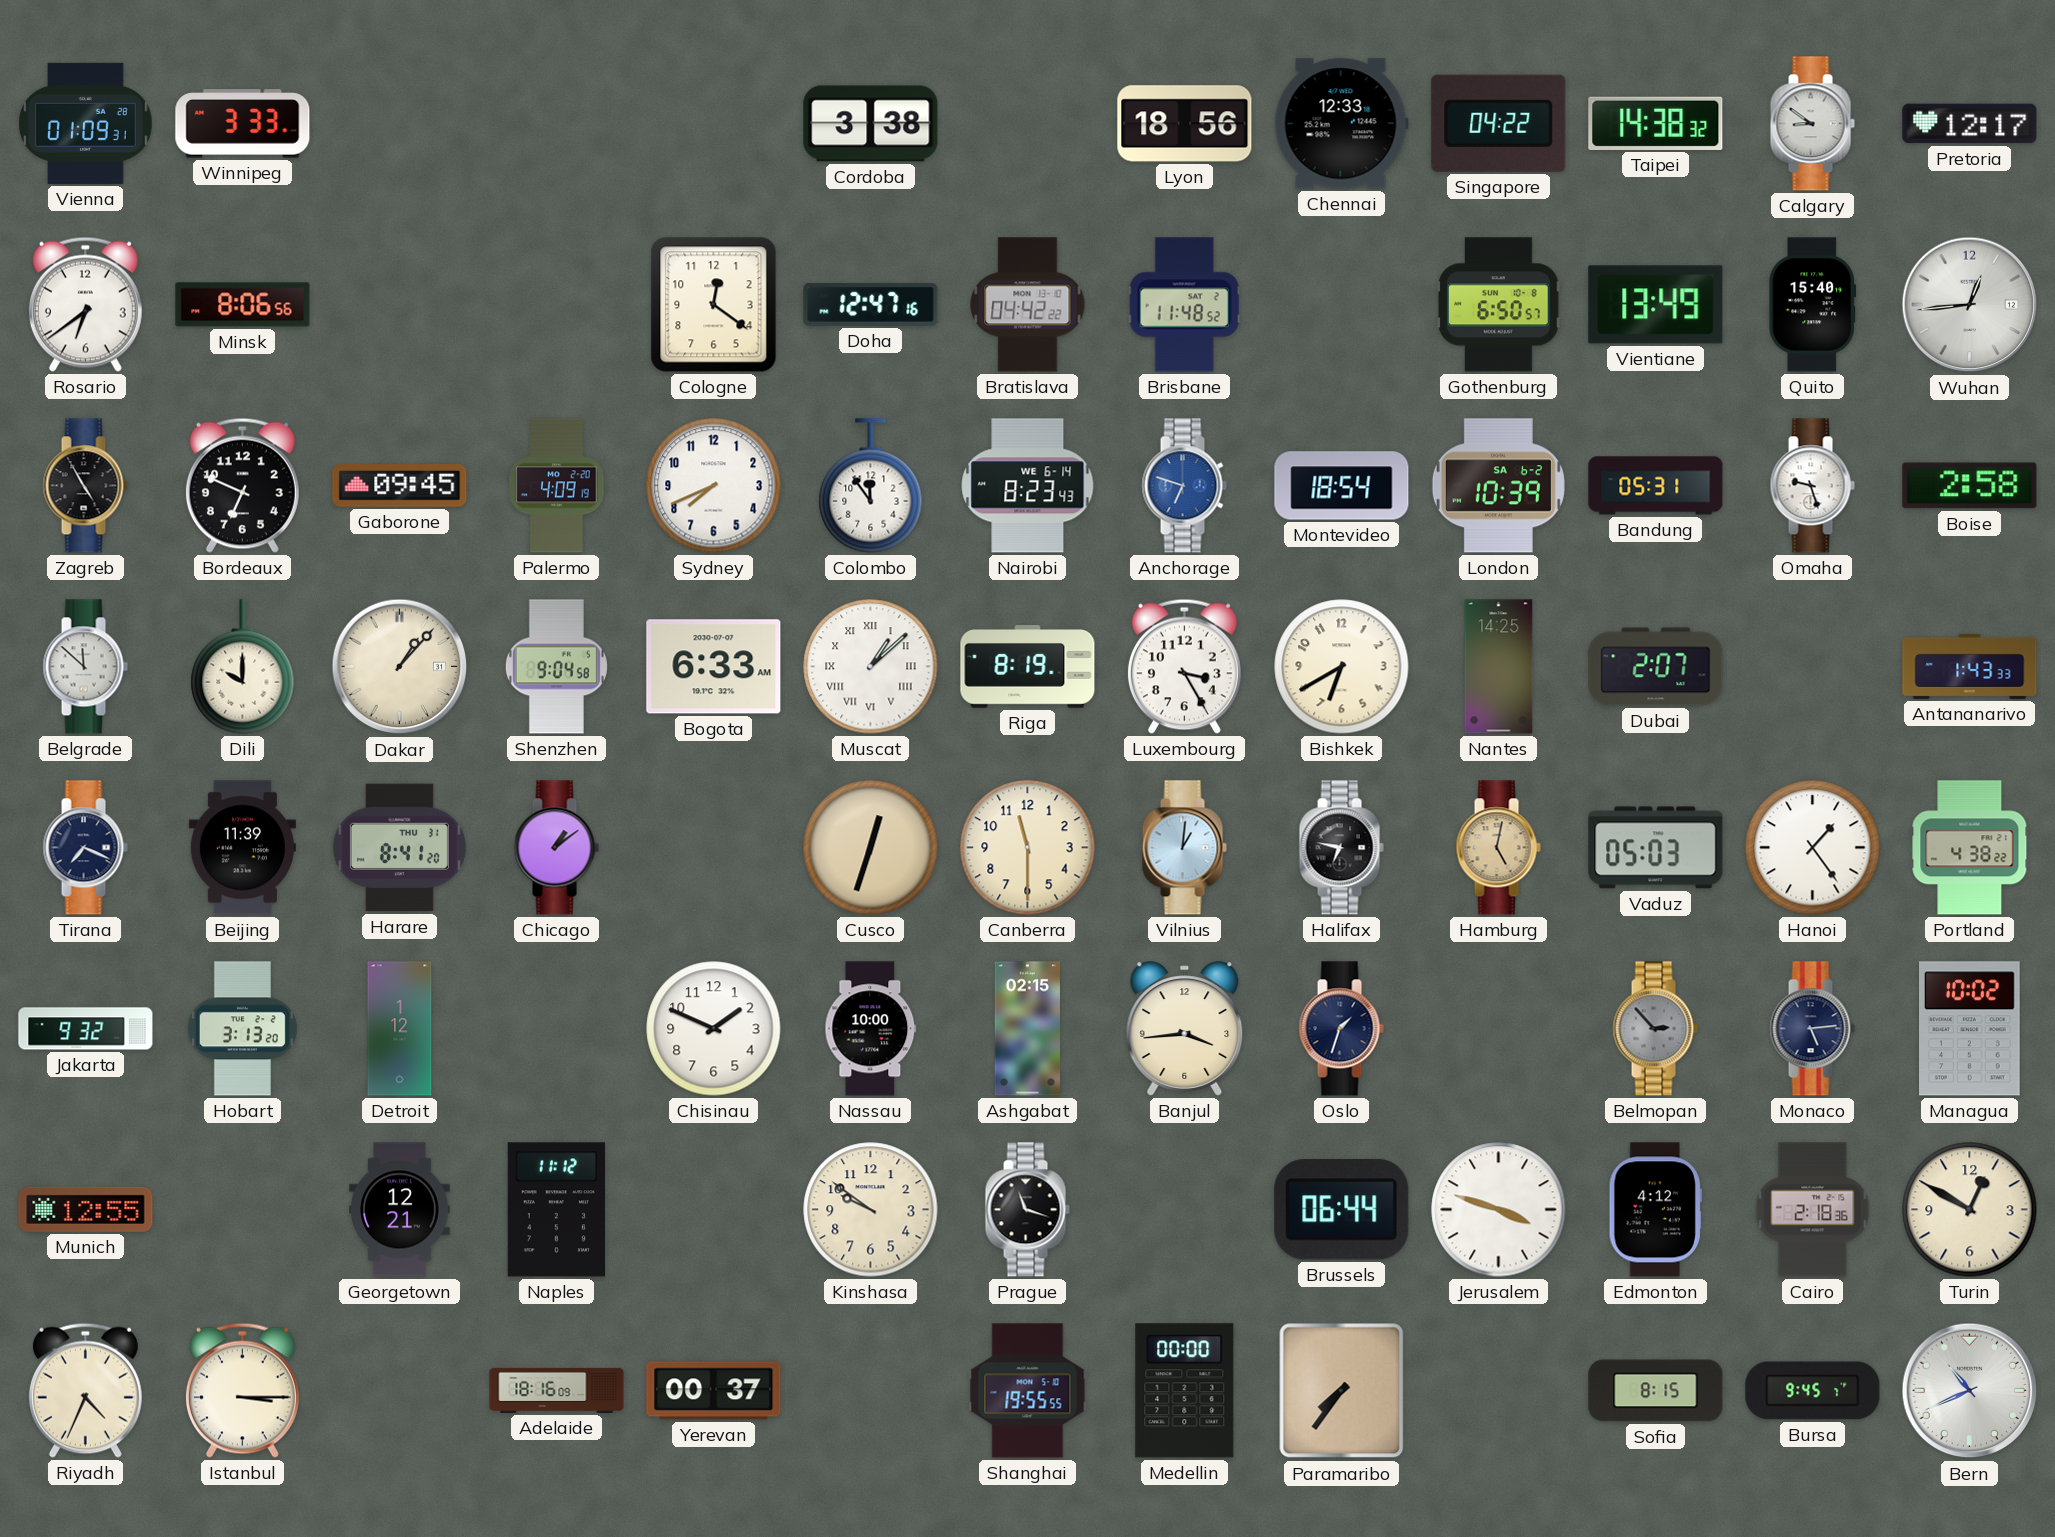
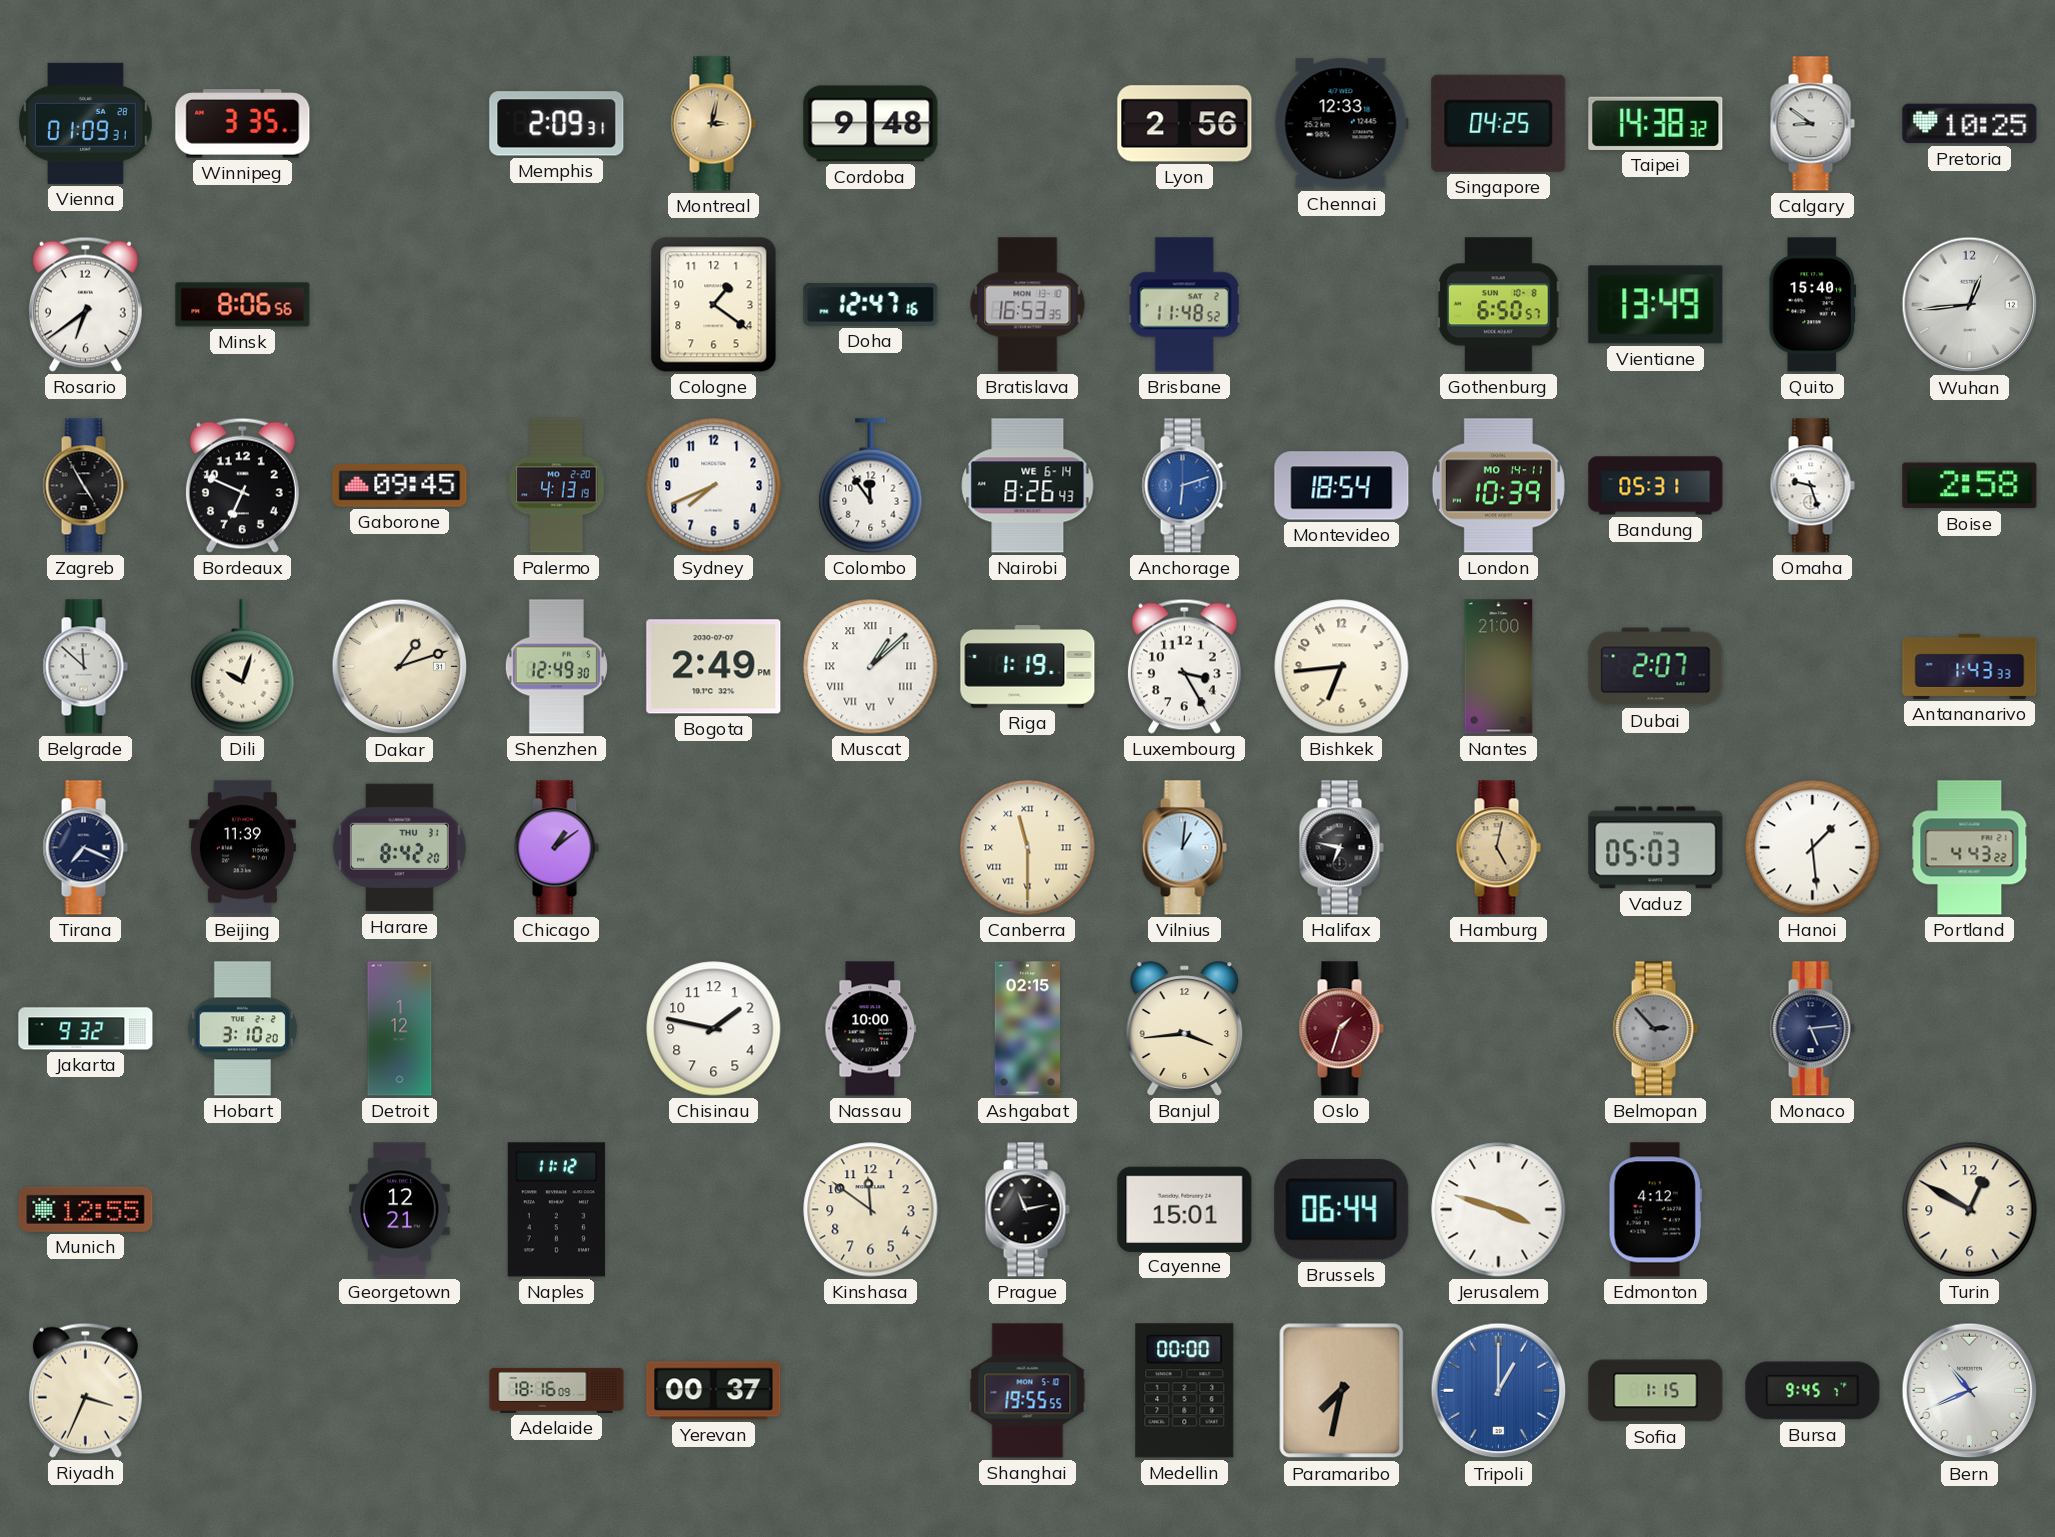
Winnipeg: 3:33 -> 3:35
Memphis: none -> 2:09
Montreal: none -> 3:02
Cordoba: 3:38 -> 9:48
Lyon: 18:56 -> 2:56
Singapore: 04:22 -> 04:25
Pretoria: 12:17 -> 10:25
Cologne: 12:21 -> 1:21
Bratislava: 04:42 -> 16:53
Palermo: 4:09 -> 4:13
Nairobi: 8:23 -> 8:26
Anchorage: 6:48 -> 6:12
London date: SA 6-2 -> MO 14-11
Dili: 10:00 -> 10:03
Dakar: 1:07 -> 1:12
Shenzhen: 9:04 -> 12:49
Bogota: 6:33 -> 2:49
Riga: 8:19 -> 1:19
Bishkek: 6:40 -> 6:44
Nantes: 14:25 -> 21:00
Harare: 8:41 -> 8:42
Cusco: 12:33 -> none
Canberra numerals: Arabic -> Roman
Hanoi: 1:24 -> 1:29
Portland: 4:38 -> 4:43
Hobart: 3:13 -> 3:10
Chisinau: 1:49 -> 1:47
Oslo dial: navy -> burgundy
Managua: 10:02 -> none
Kinshasa: 9:51 -> 11:51
Prague: 11:18 -> 11:13
Cayenne: none -> 15:01
Cairo: 2:18 -> none
Riyadh: 4:34 -> 3:34
Istanbul: 3:15 -> none
Paramaribo: 7:36 -> 7:32
Tripoli: none -> 1:00
Sofia: 8:15 -> 1:15
